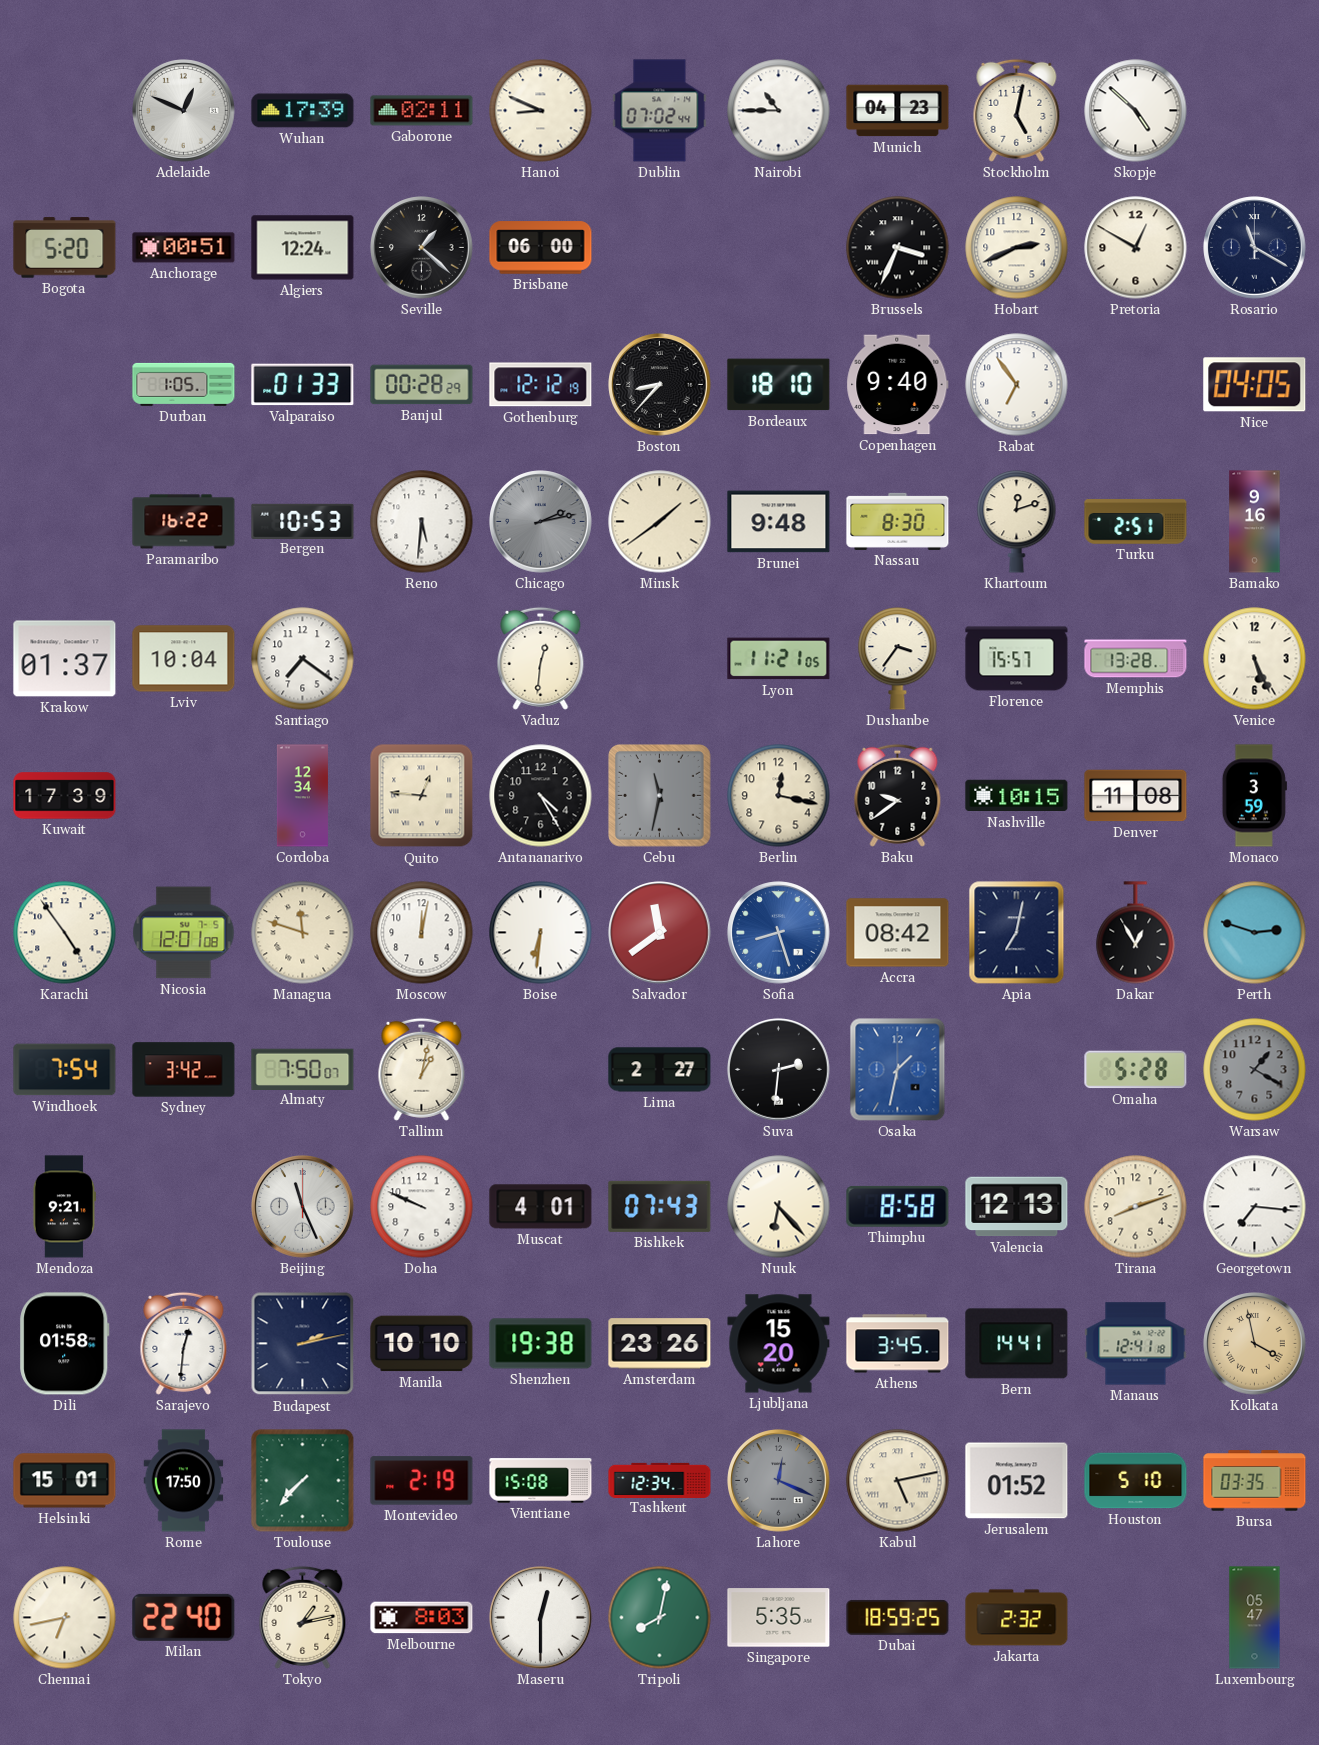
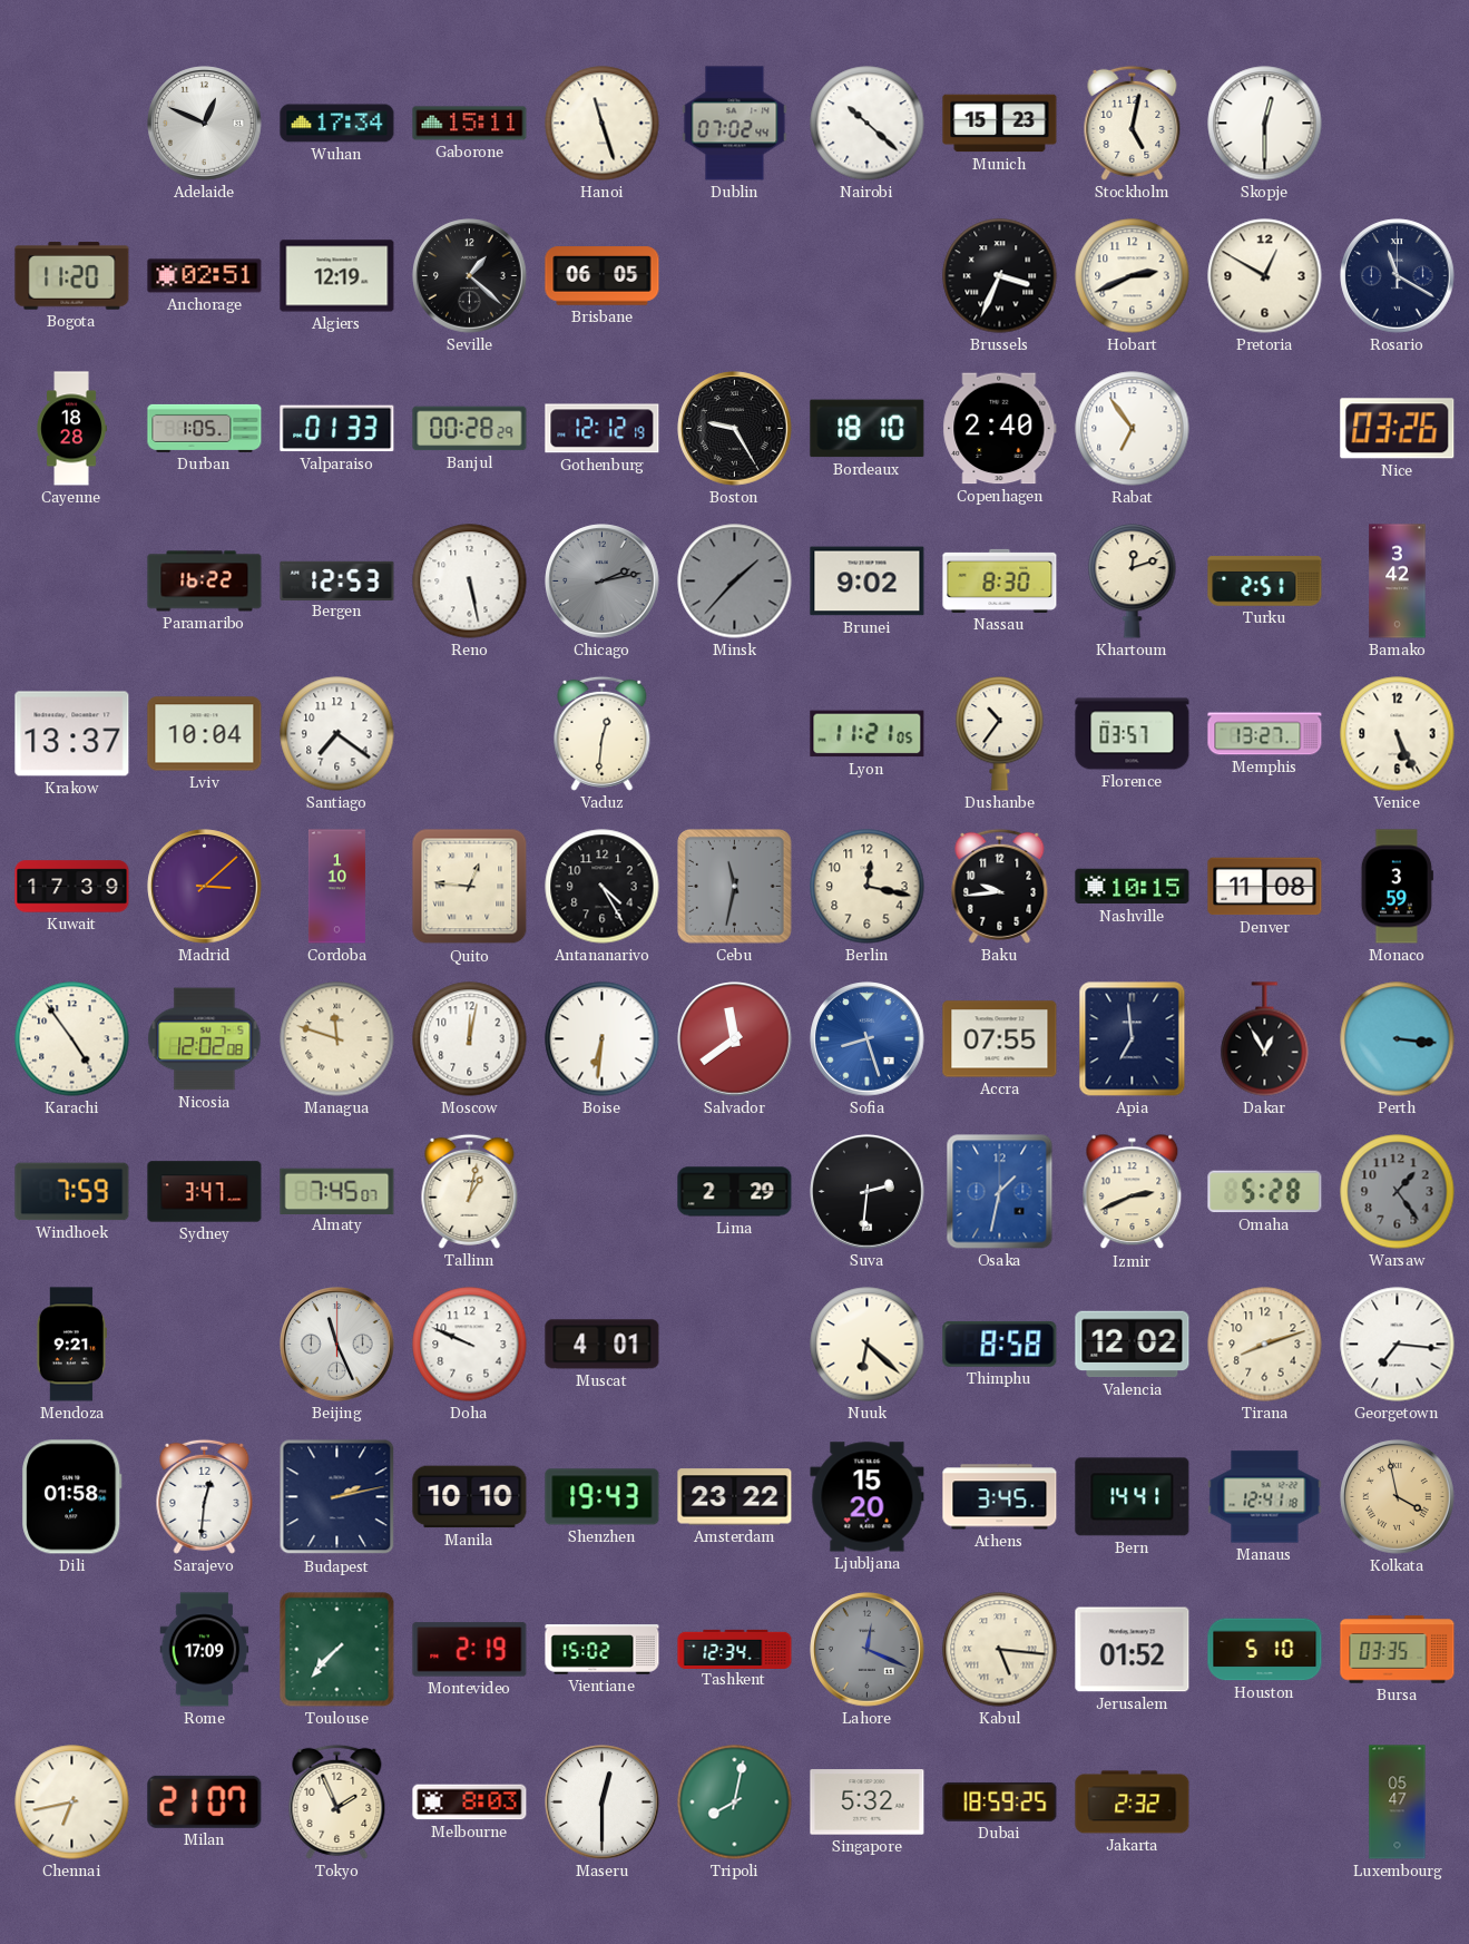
Wuhan: 17:39 -> 17:34
Gaborone: 02:11 -> 15:11
Hanoi: 8:49 -> 11:27
Nairobi: 10:45 -> 10:22
Munich: 04:23 -> 15:23
Skopje: 4:52 -> 12:30
Bogota: 5:20 -> 11:20
Anchorage: 00:51 -> 02:51
Algiers: 12:24 -> 12:19
Brisbane: 06:00 -> 06:05
Cayenne: none -> 18:28
Boston: 8:37 -> 9:25
Copenhagen: 9:40 -> 2:40
Nice: 04:05 -> 03:26
Bergen: 10:53 -> 12:53
Reno: 5:31 -> 5:28
Minsk: 1:39 -> 1:37
Minsk dial: cream -> grey
Brunei: 9:48 -> 9:02
Bamako: 9:16 -> 3:42
Krakow: 01:37 -> 13:37
Dushanbe: 3:36 -> 10:36
Florence: 15:57 -> 03:57
Memphis: 13:28 -> 13:27
Madrid: none -> 3:08
Cordoba: 12:34 -> 1:10
Baku: 9:39 -> 9:44
Nicosia: 12:01 -> 12:02
Accra: 08:42 -> 07:55
Apia: 7:02 -> 6:59
Perth: 2:48 -> 3:16
Windhoek: 7:54 -> 7:59
Sydney: 3:42 -> 3:47
Almaty: 7:50 -> 7:45
Lima: 2:27 -> 2:29
Izmir: none -> 2:41
Warsaw: 1:20 -> 1:24
Bishkek: 07:43 -> none
Nuuk: 6:23 -> 6:22
Valencia: 12:13 -> 12:02
Shenzhen: 19:38 -> 19:43
Amsterdam: 23:26 -> 23:22
Helsinki: 15:01 -> none
Rome: 17:50 -> 17:09
Vientiane: 15:08 -> 15:02
Kabul: 5:13 -> 5:16
Milan: 22:40 -> 21:07
Tokyo: 1:13 -> 1:56
Singapore: 5:35 -> 5:32
